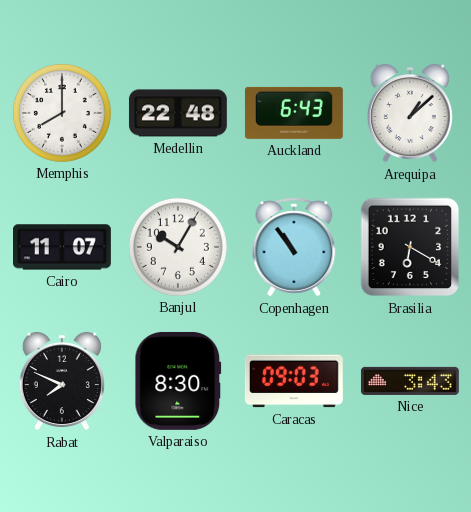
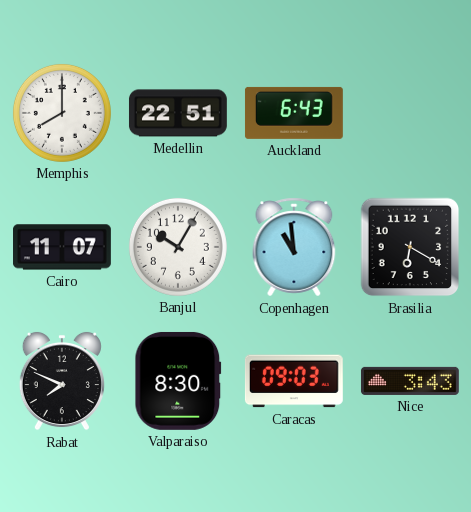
Medellin: 22:48 -> 22:51
Arequipa: 1:08 -> none
Copenhagen: 10:54 -> 10:59
